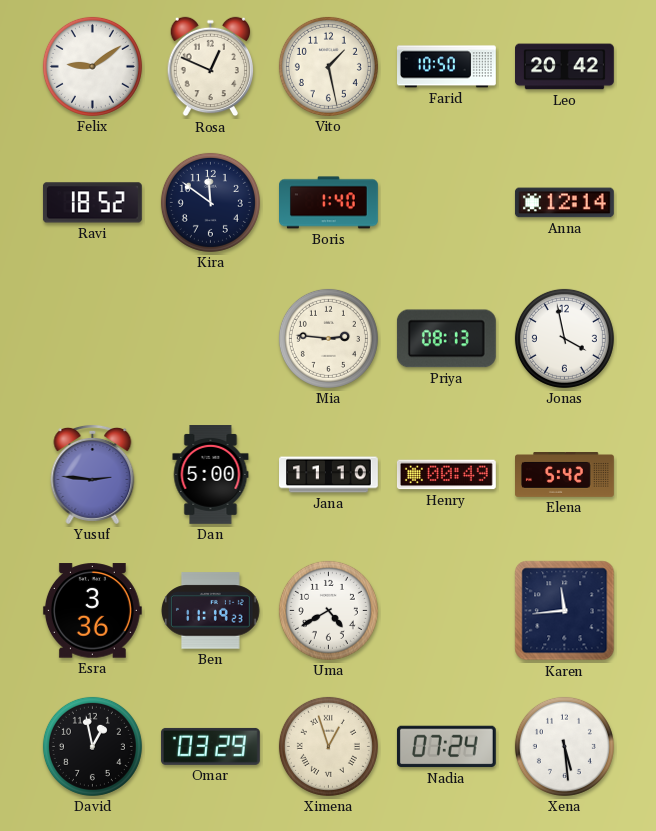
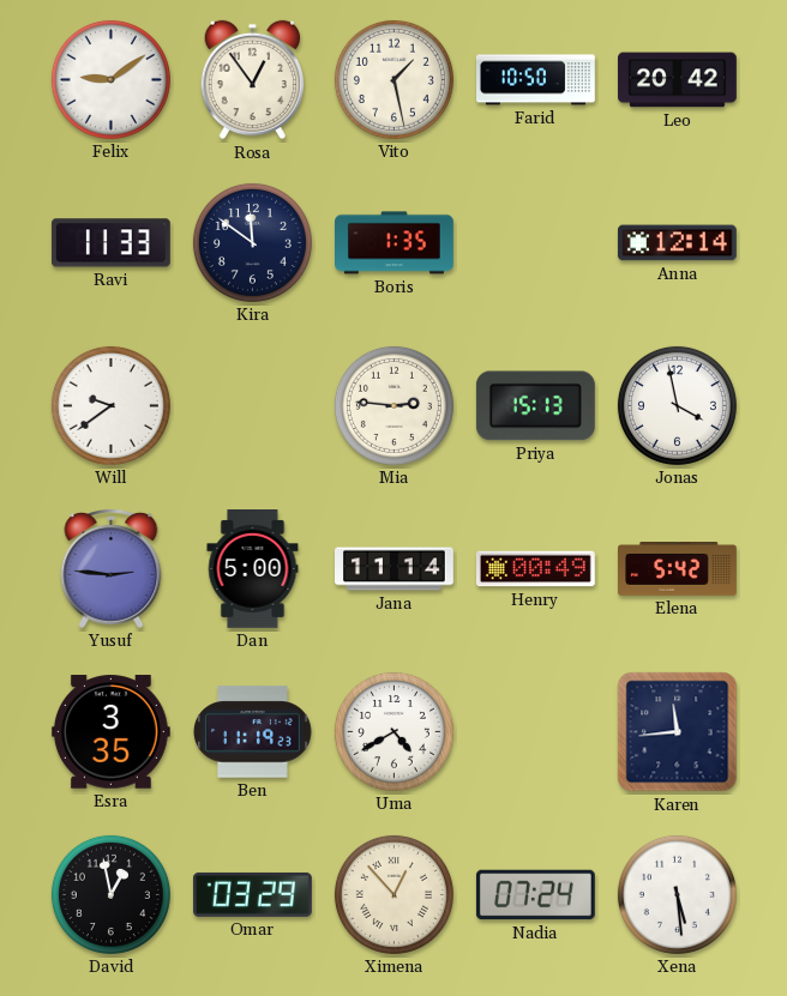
Rosa: 12:49 -> 12:54
Ravi: 18:52 -> 11:33
Boris: 1:40 -> 1:35
Will: none -> 9:39
Priya: 08:13 -> 15:13
Jana: 11:10 -> 11:14
Esra: 3:36 -> 3:35
Ximena: 12:57 -> 12:53
